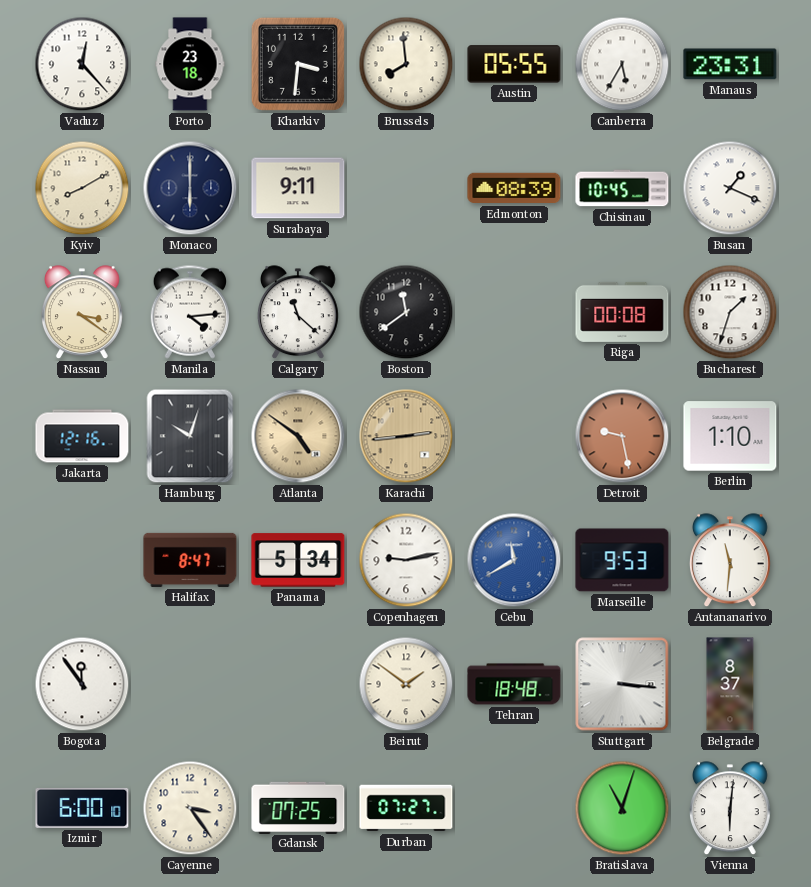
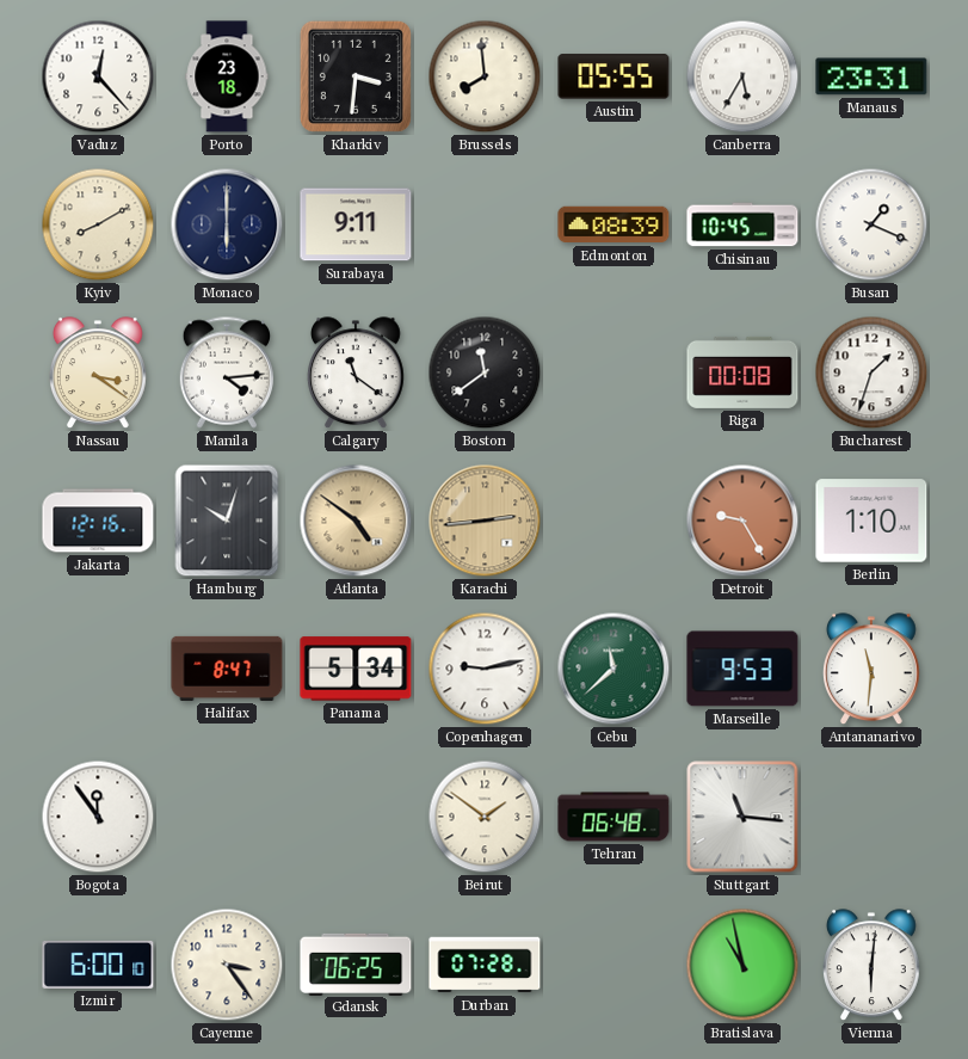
Calgary: 11:22 -> 11:21
Detroit: 9:28 -> 9:25
Cebu: 11:40 -> 11:38
Cebu dial: blue -> green
Tehran: 18:48 -> 06:48
Stuttgart: 3:16 -> 11:16
Belgrade: 8:37 -> none
Gdansk: 07:25 -> 06:25
Durban: 07:27 -> 07:28
Bratislava: 11:03 -> 10:58
